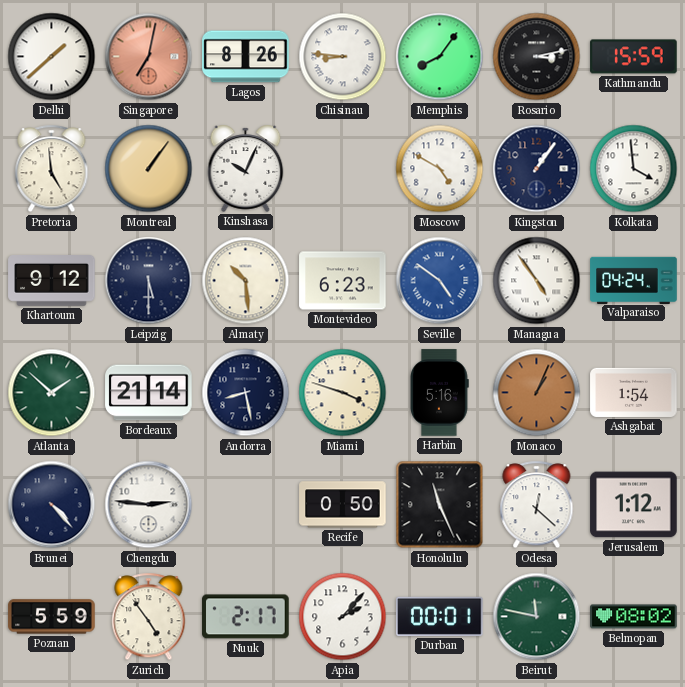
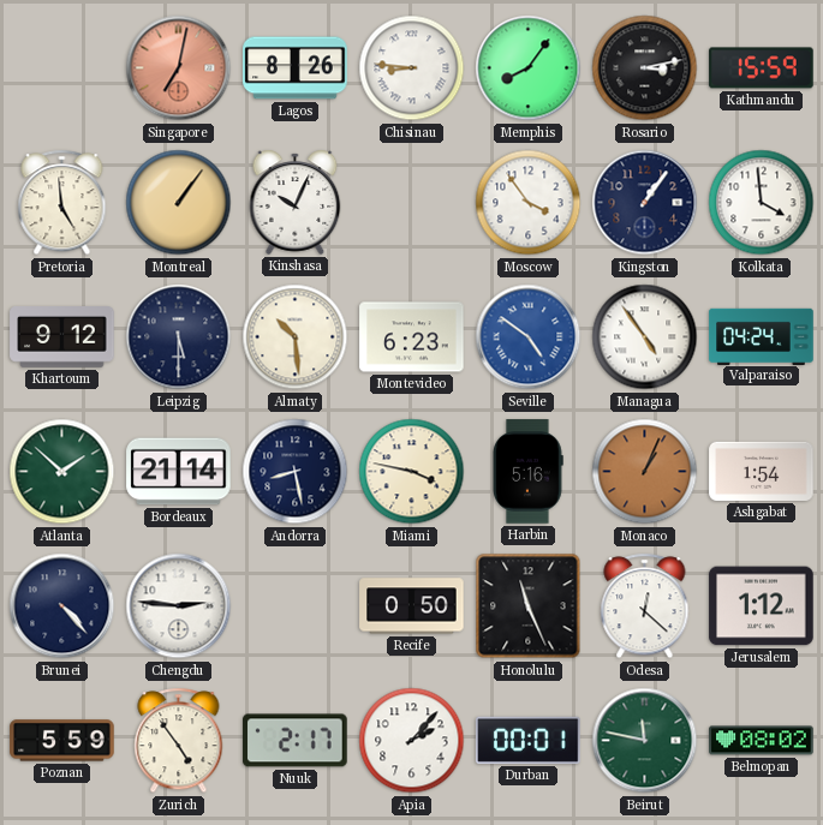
Delhi: 1:38 -> none
Moscow: 4:50 -> 3:54
Miami: 3:48 -> 3:47
